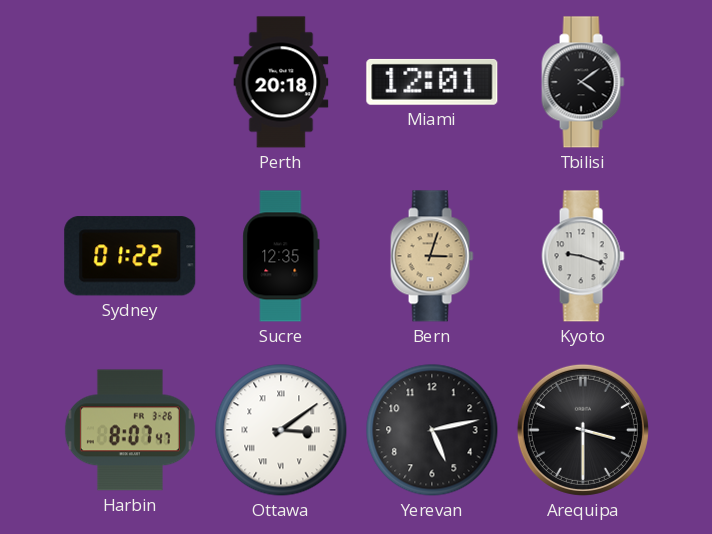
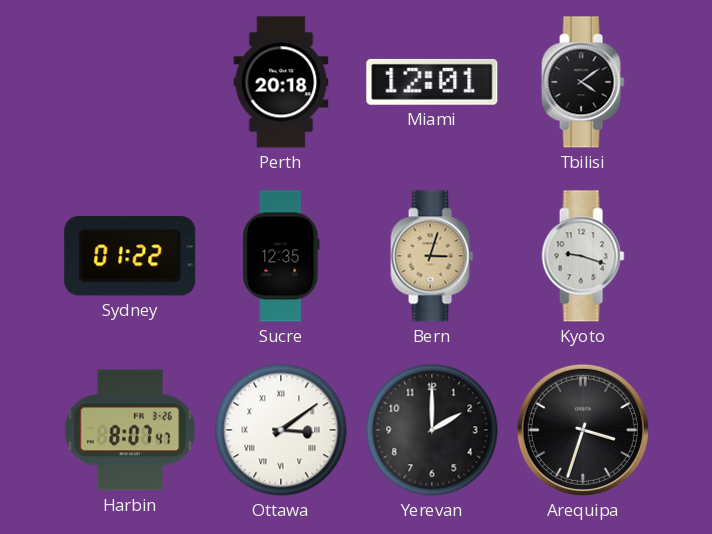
Yerevan: 5:13 -> 2:00
Arequipa: 3:30 -> 3:33
